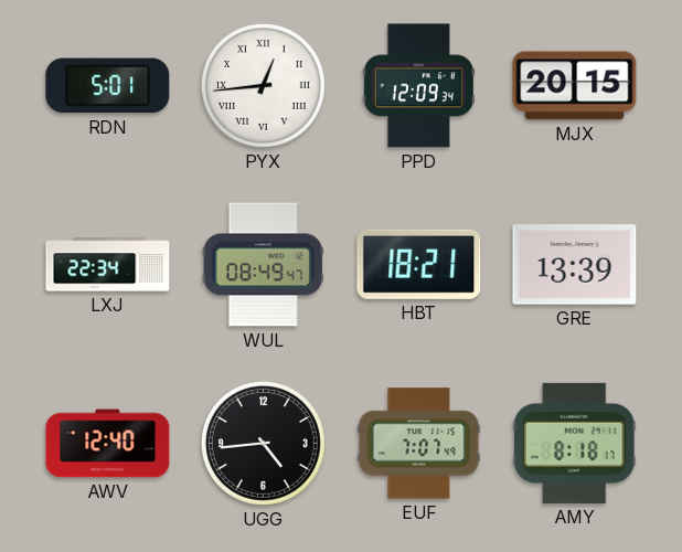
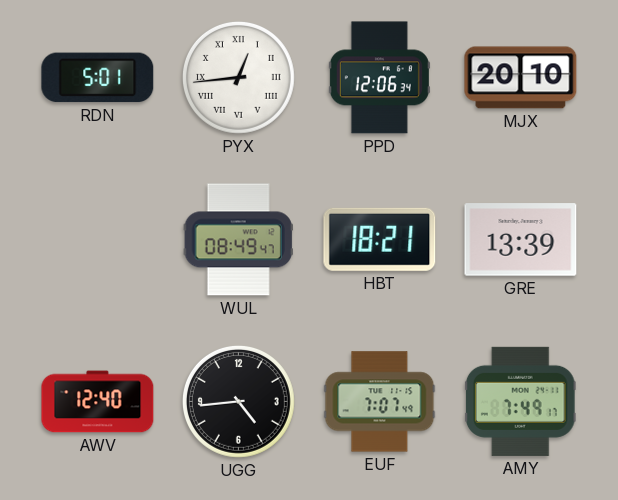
PPD: 12:09 -> 12:06
MJX: 20:15 -> 20:10
LXJ: 22:34 -> none
AMY: 8:18 -> 7:49
